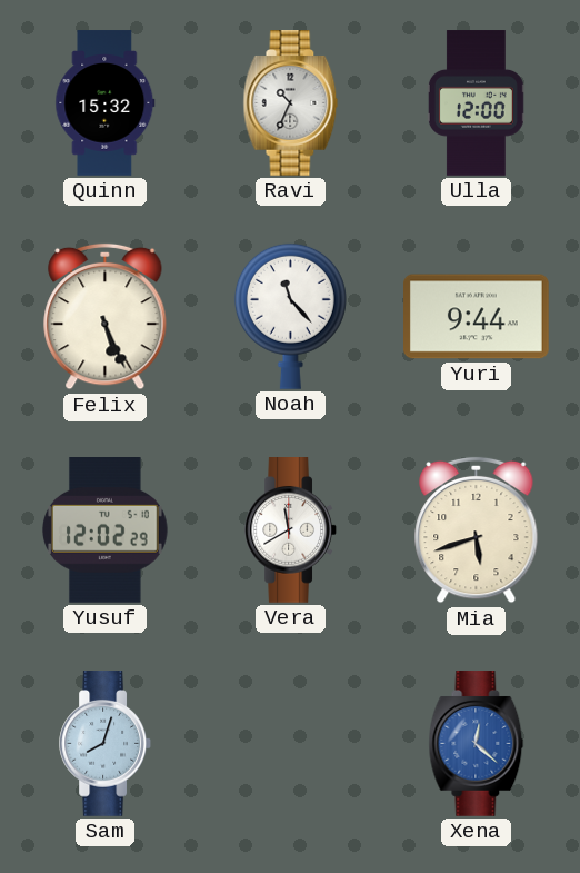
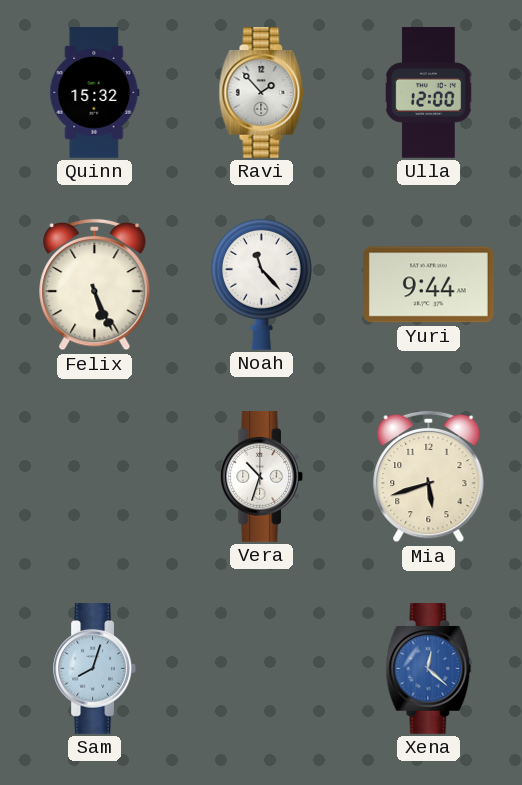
Ravi: 10:34 -> 1:53
Yusuf: 12:02 -> none
Vera: 11:40 -> 10:33
